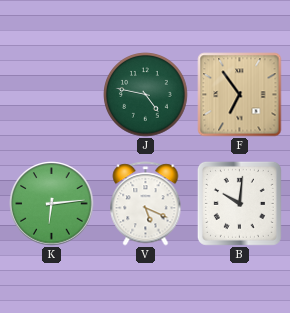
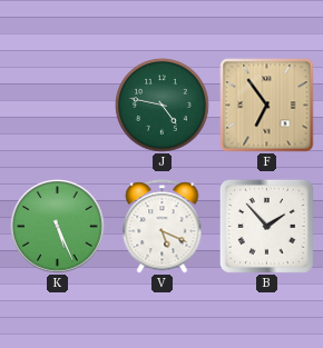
K: 6:14 -> 5:26
B: 10:01 -> 1:53
